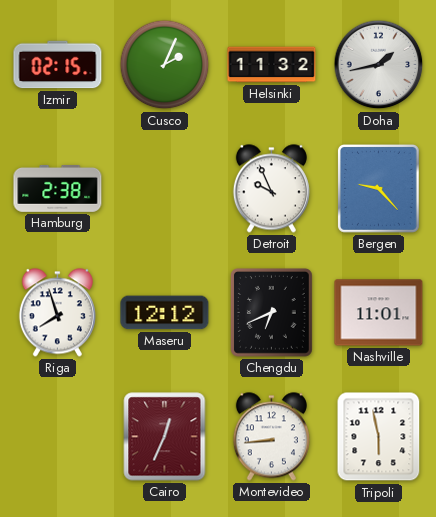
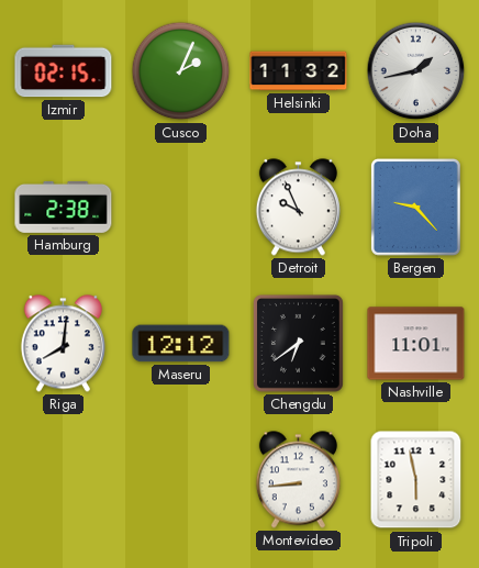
Riga: 7:57 -> 8:01
Chengdu: 6:41 -> 6:39
Cairo: 12:34 -> none
